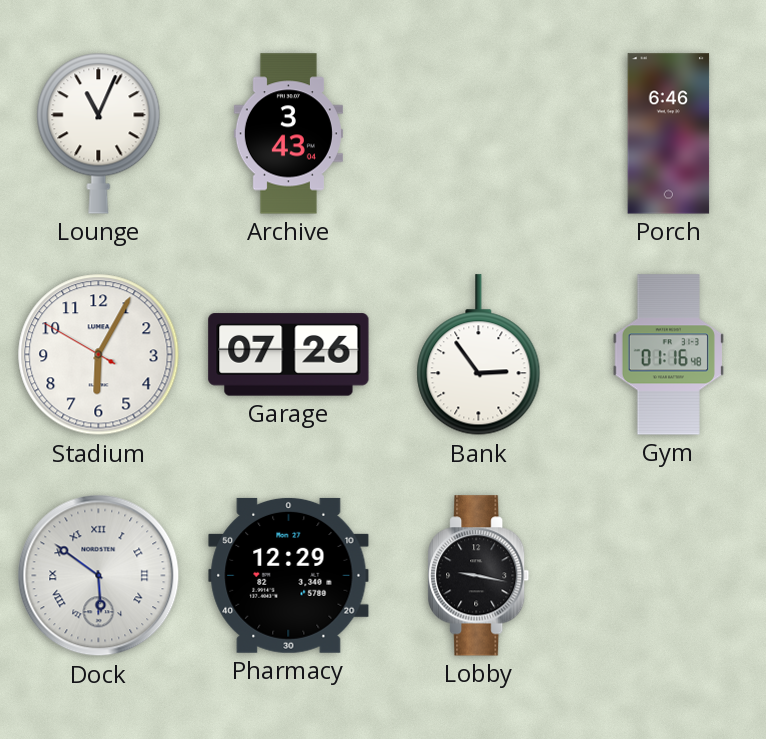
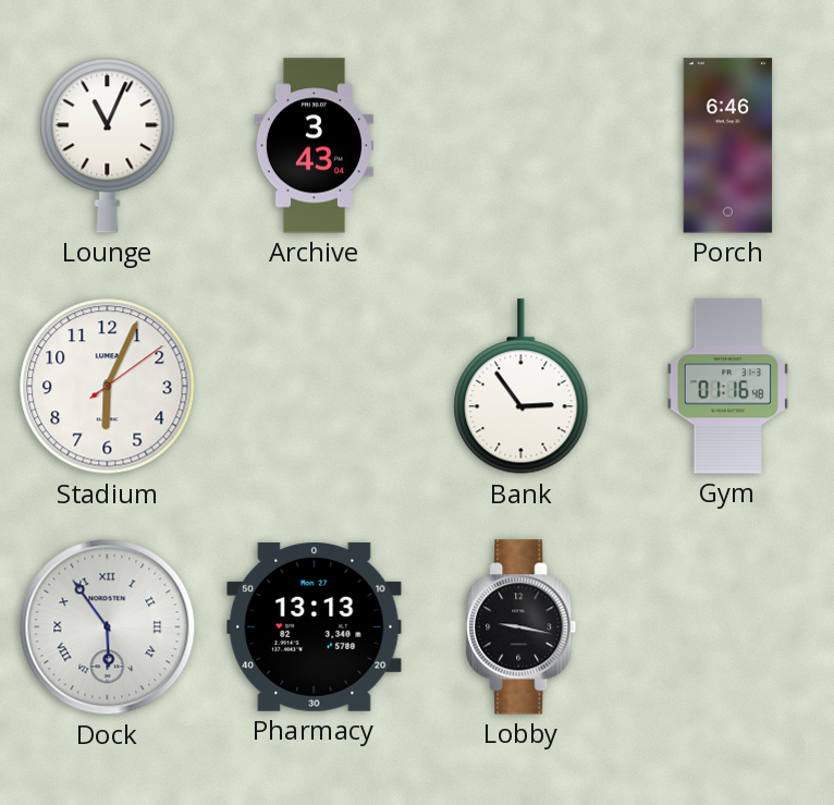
Stadium: 6:04:50 -> 6:04:09
Garage: 07:26 -> none
Dock: 5:51 -> 5:54
Pharmacy: 12:29 -> 13:13
